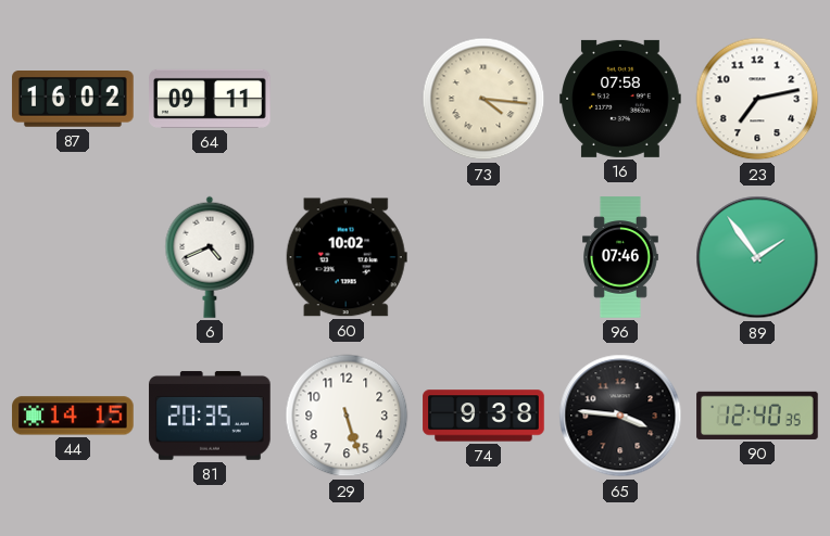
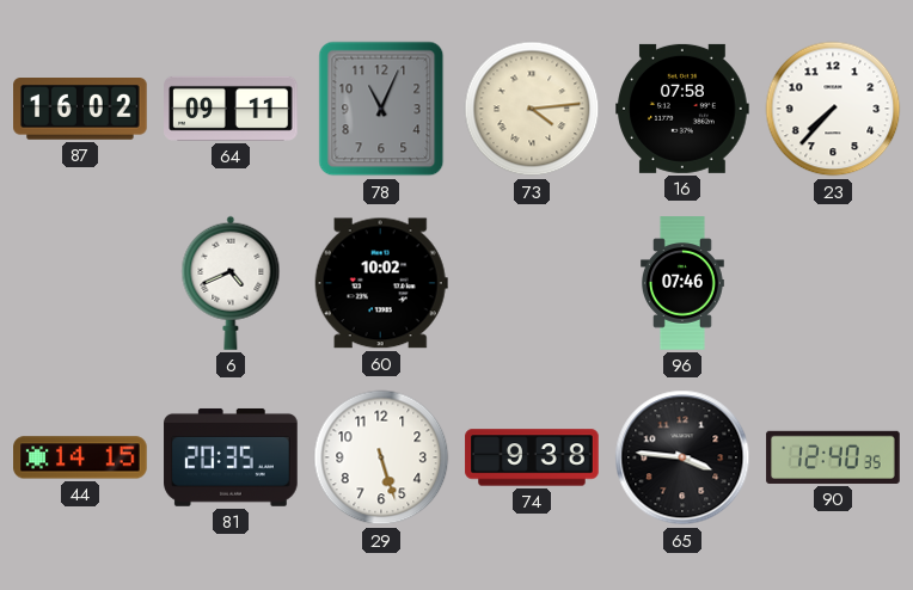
78: none -> 11:04
73: 4:16 -> 4:14
23: 7:13 -> 7:37
89: 1:54 -> none
